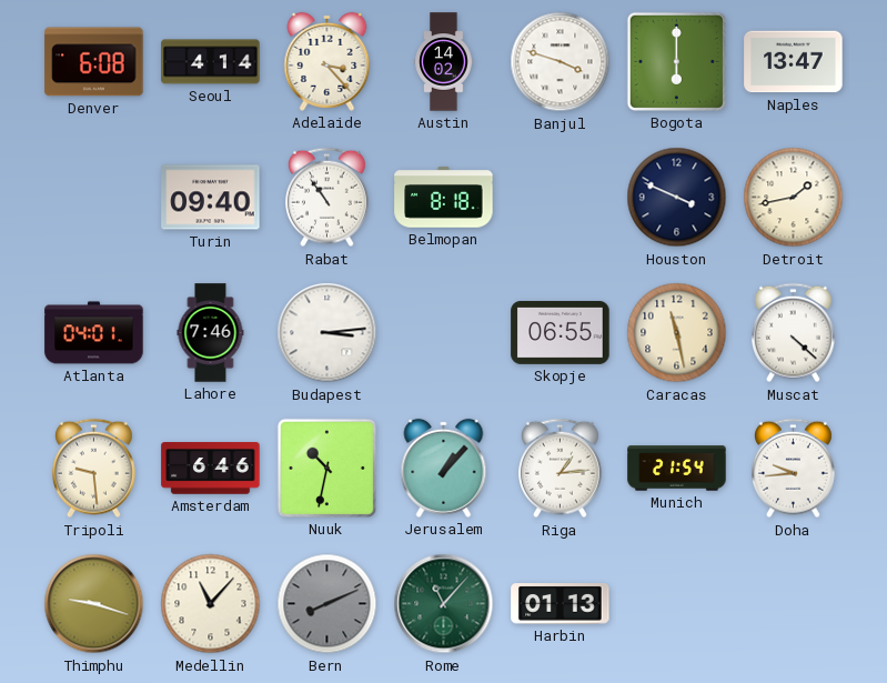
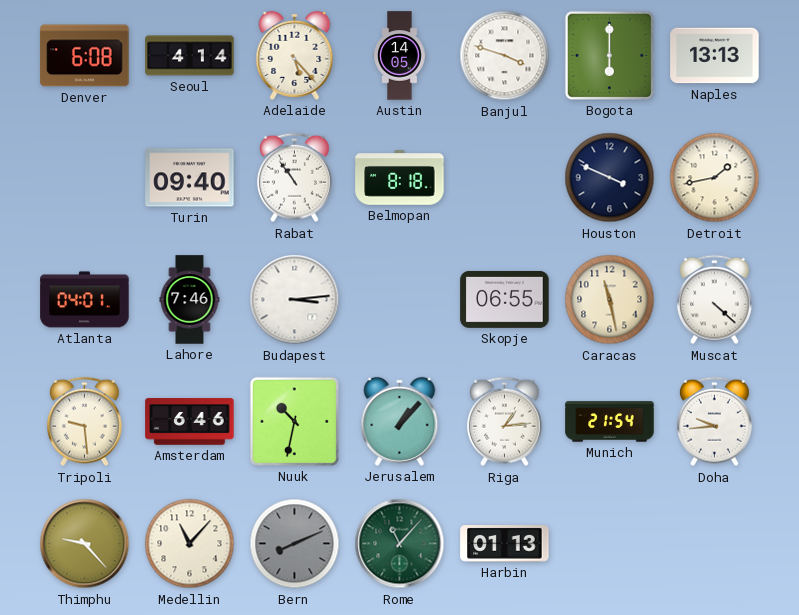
Adelaide: 3:23 -> 5:23
Austin: 14:02 -> 14:05
Naples: 13:47 -> 13:13
Thimphu: 9:18 -> 9:23
